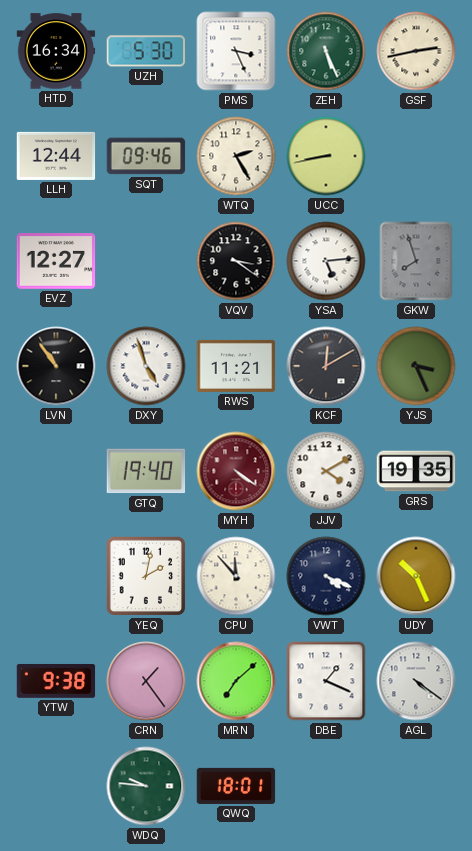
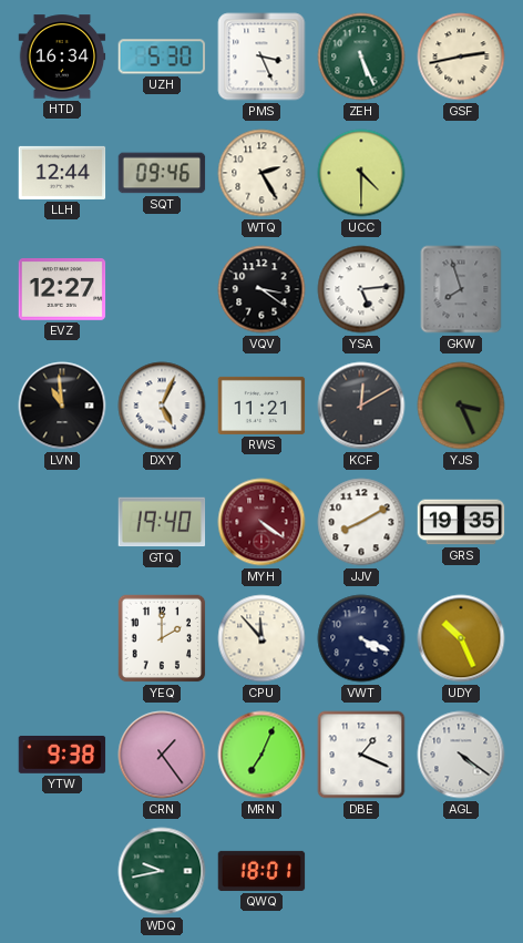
UCC: 8:43 -> 4:30
LVN: 10:54 -> 10:59
DXY: 4:57 -> 5:04
JJV: 4:10 -> 8:10
YEQ: 2:02 -> 2:00
MRN: 7:08 -> 7:04
WDQ: 9:46 -> 9:43
